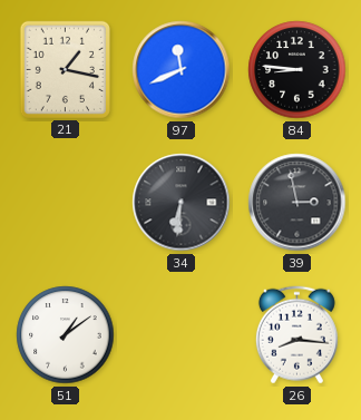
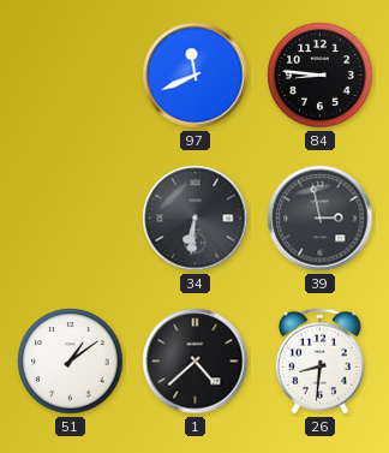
21: 1:17 -> none
1: none -> 4:38
26: 8:16 -> 8:31
